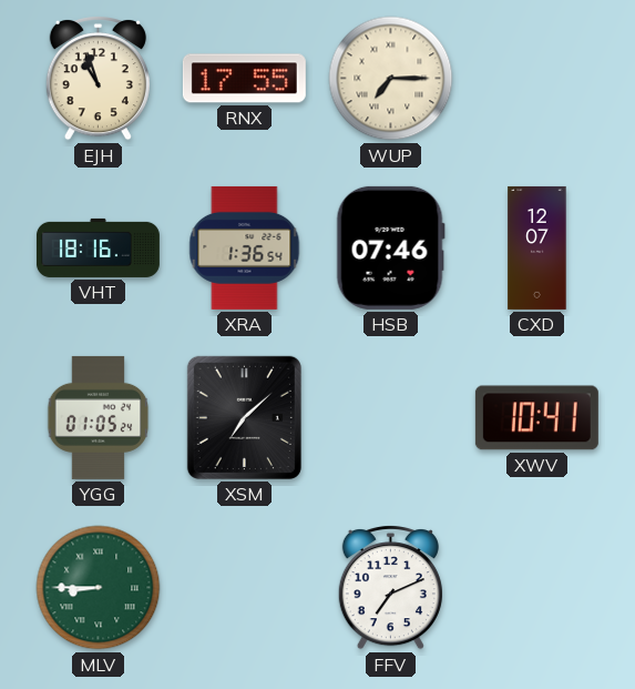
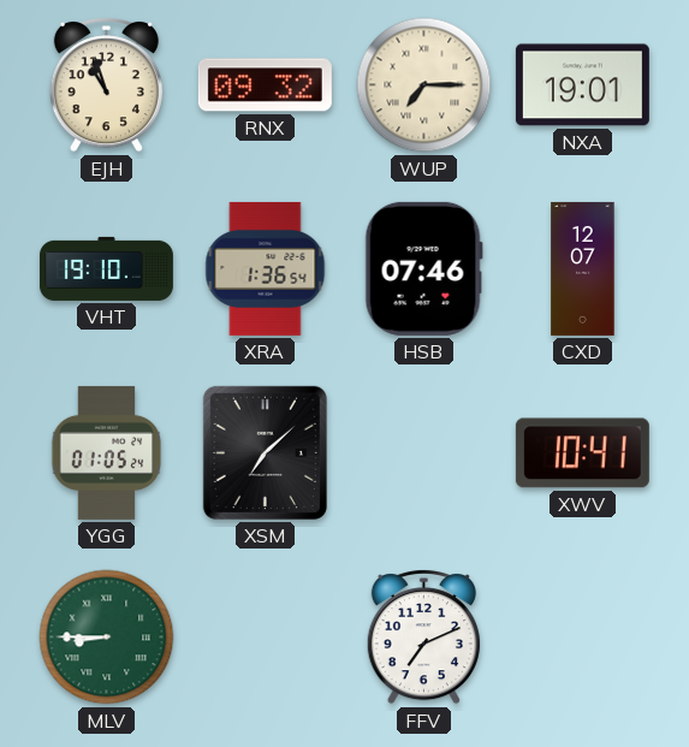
RNX: 17:55 -> 09:32
NXA: none -> 19:01
VHT: 18:16 -> 19:10
